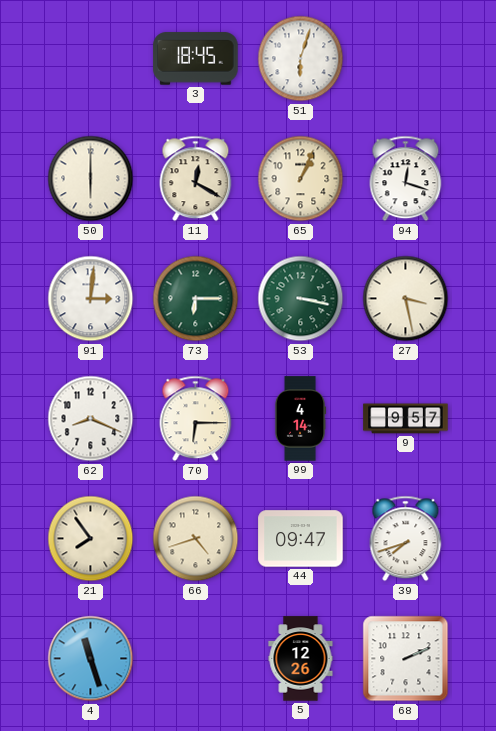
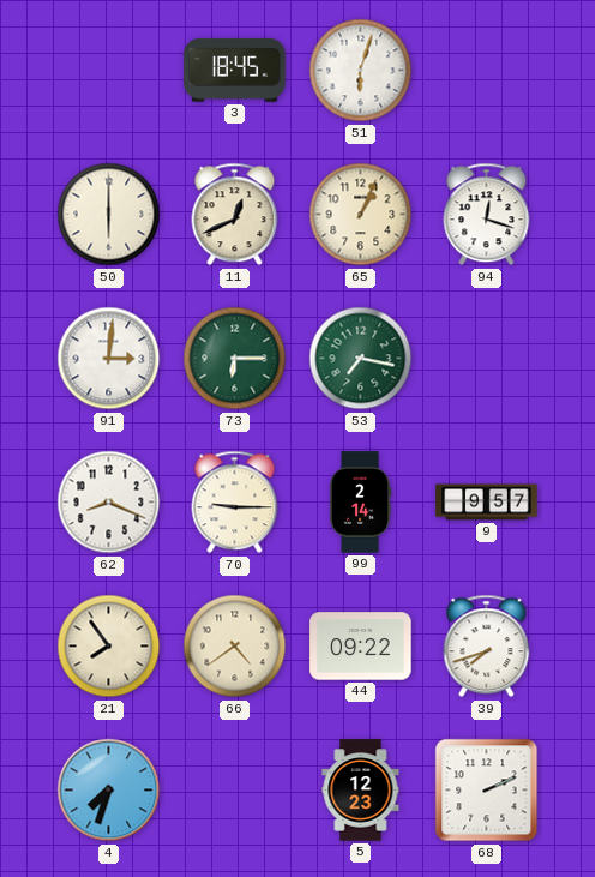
11: 12:20 -> 12:41
53: 3:17 -> 7:17
27: 3:28 -> none
70: 6:15 -> 9:15
99: 4:14 -> 2:14
66: 4:42 -> 4:39
44: 09:47 -> 09:22
4: 11:27 -> 7:33
5: 12:26 -> 12:23
